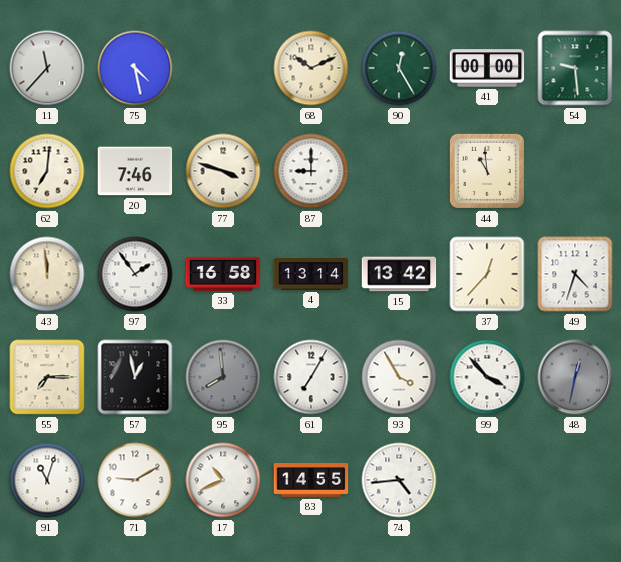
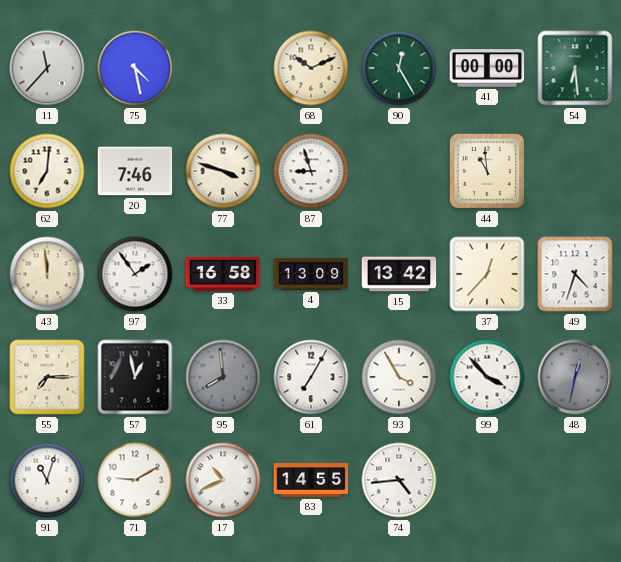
54: 9:29 -> 6:29
87: 9:00 -> 8:57
4: 13:14 -> 13:09
